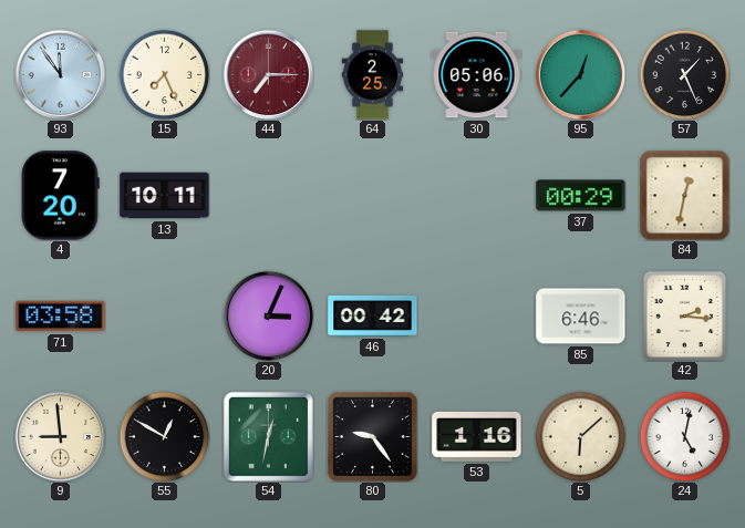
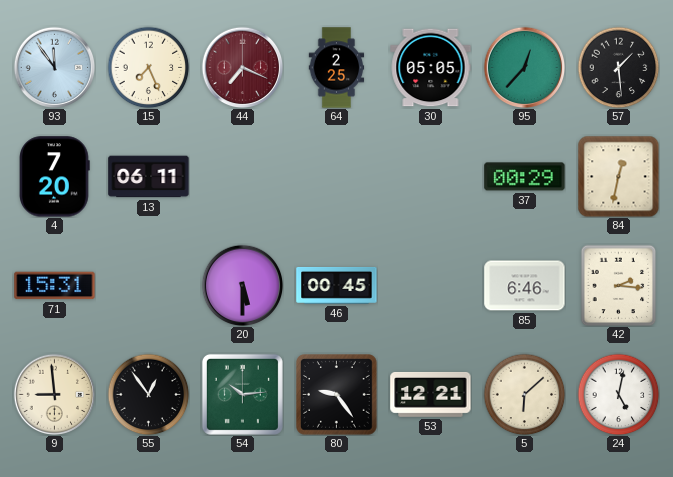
44: 7:15 -> 7:19
30: 05:06 -> 05:05
57: 1:26 -> 1:29
13: 10:11 -> 06:11
71: 03:58 -> 15:31
20: 3:04 -> 5:30
46: 00:42 -> 00:45
55: 12:50 -> 12:54
54: 12:32 -> 10:14
53: 1:16 -> 12:21
